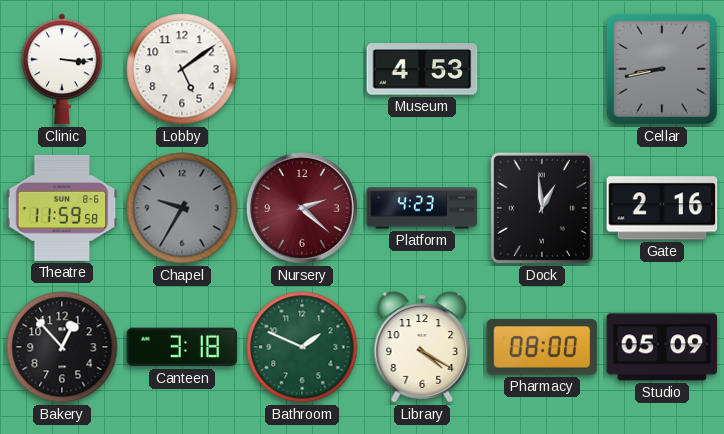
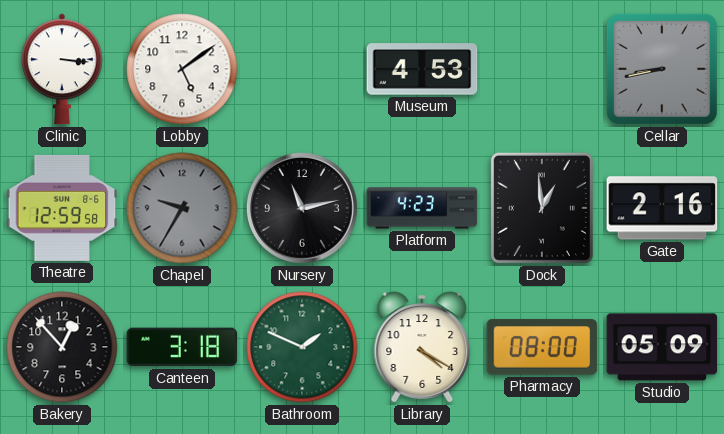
Theatre: 11:59 -> 12:59
Nursery: 2:22 -> 11:13
Nursery dial: burgundy -> black
